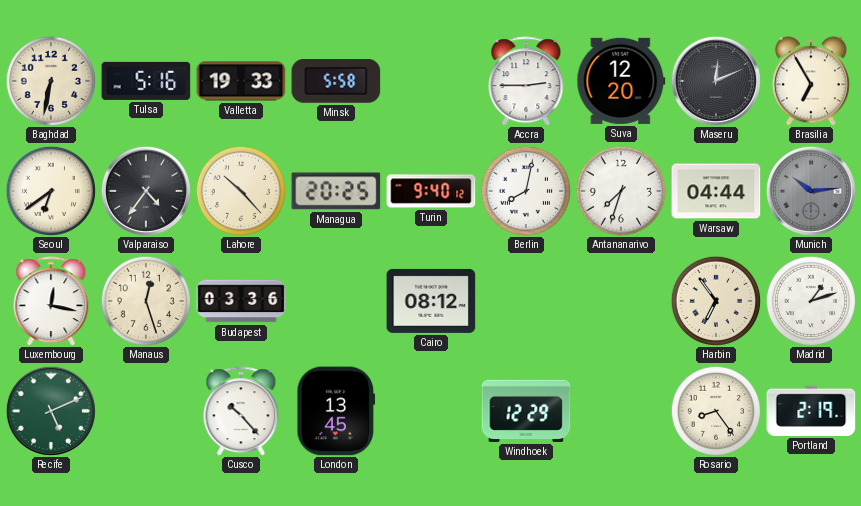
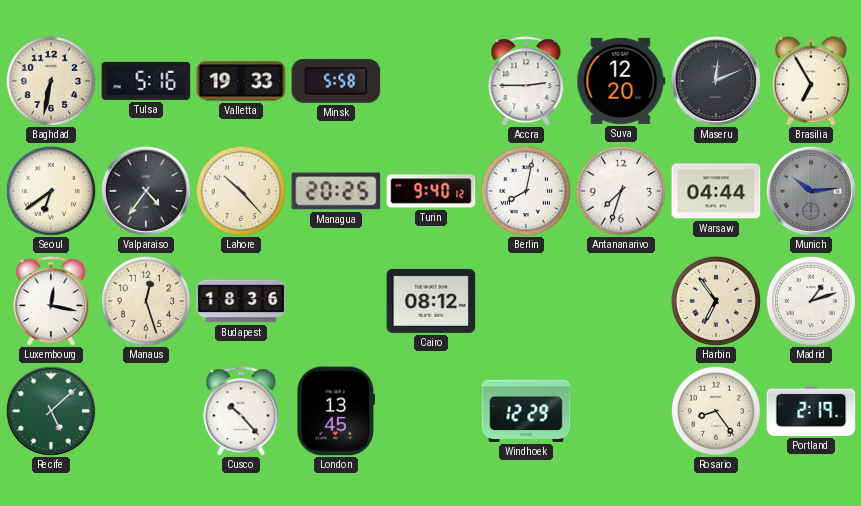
Budapest: 03:36 -> 18:36
Recife: 5:11 -> 5:08
